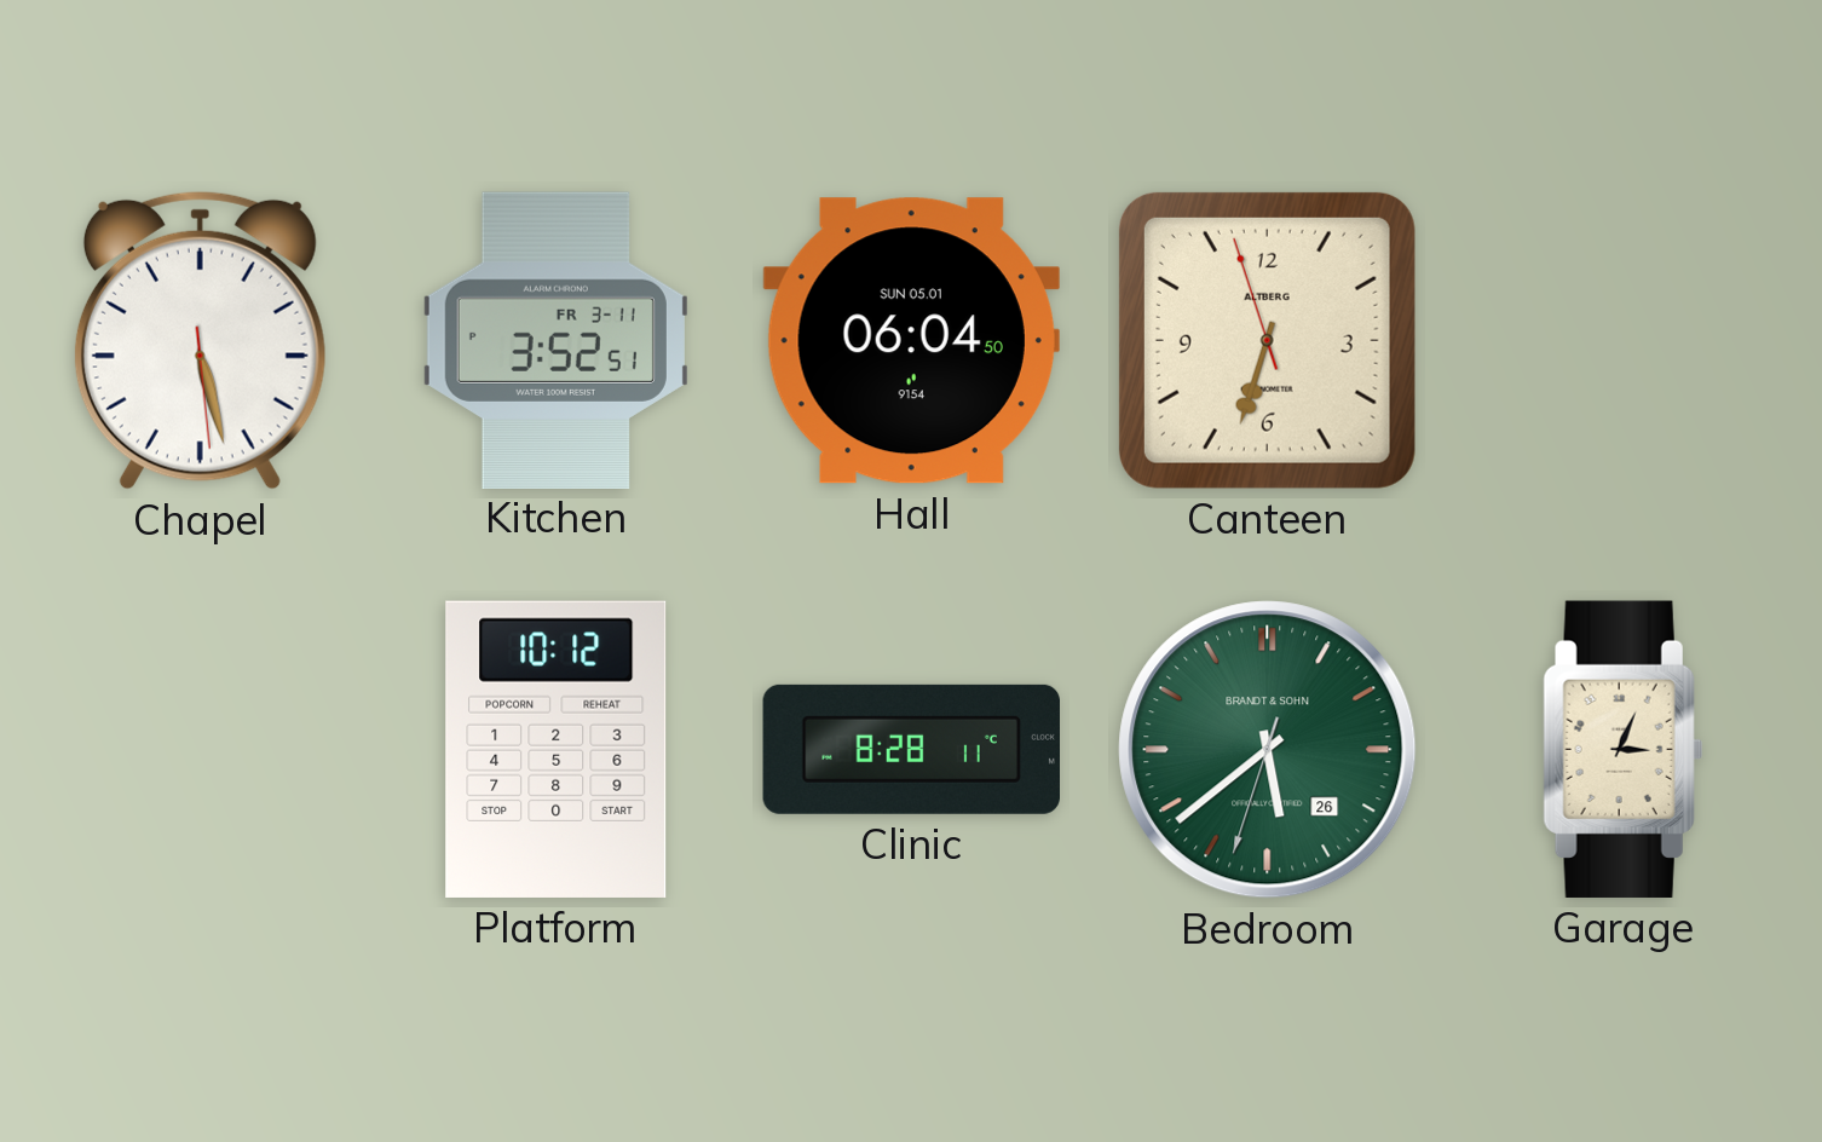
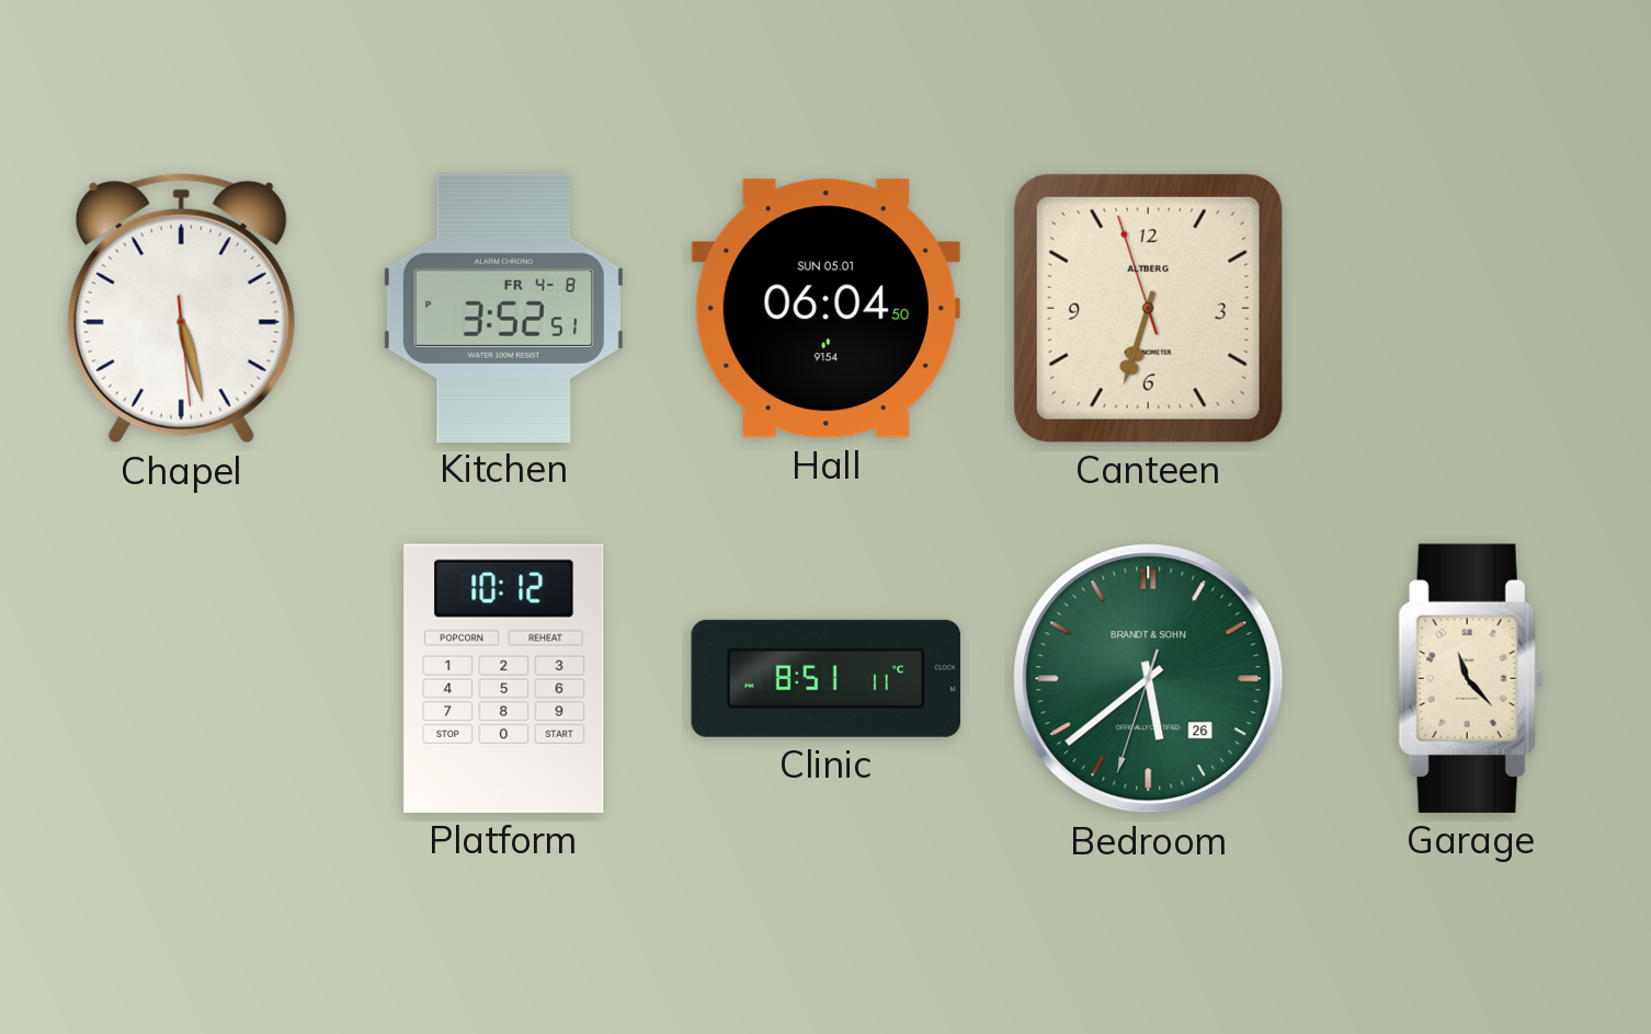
Kitchen date: FR 3-11 -> FR 4-8
Clinic: 8:28 -> 8:51
Garage: 3:04 -> 11:23
